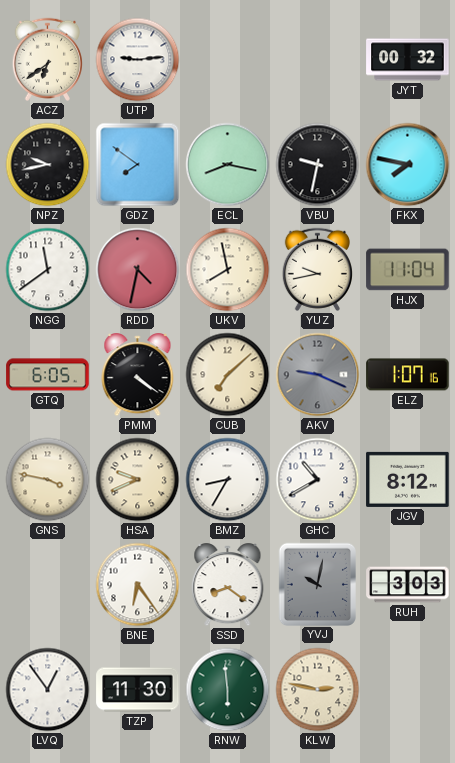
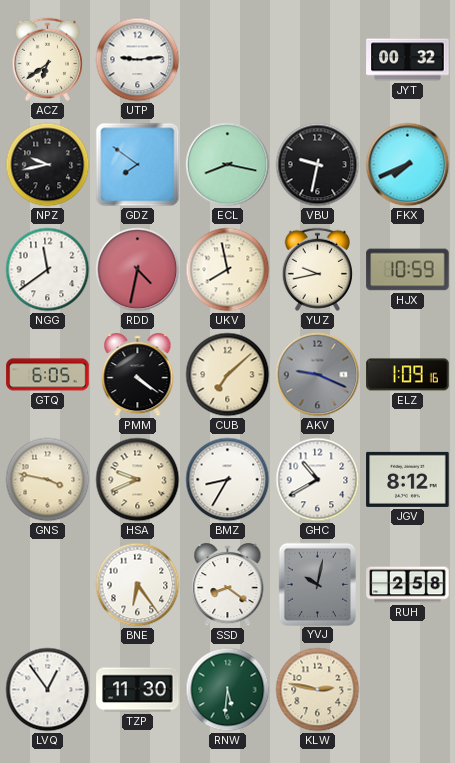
FKX: 7:47 -> 7:41
HJX: 11:04 -> 10:59
ELZ: 1:07 -> 1:09
RUH: 3:03 -> 2:58
RNW: 5:59 -> 5:31
